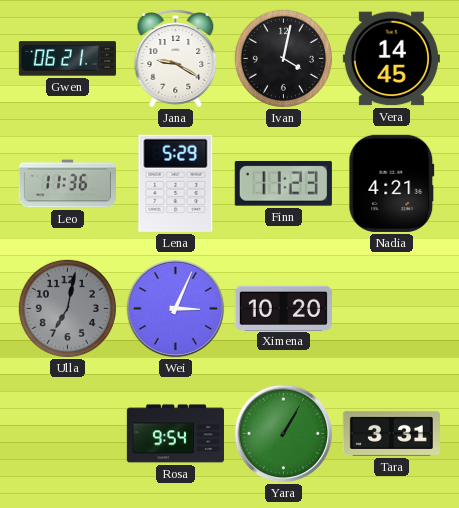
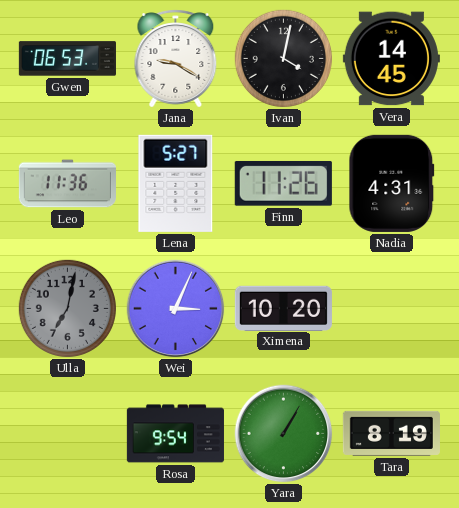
Gwen: 06:21 -> 06:53
Lena: 5:29 -> 5:27
Finn: 11:23 -> 11:26
Nadia: 4:21 -> 4:31
Tara: 3:31 -> 8:19
